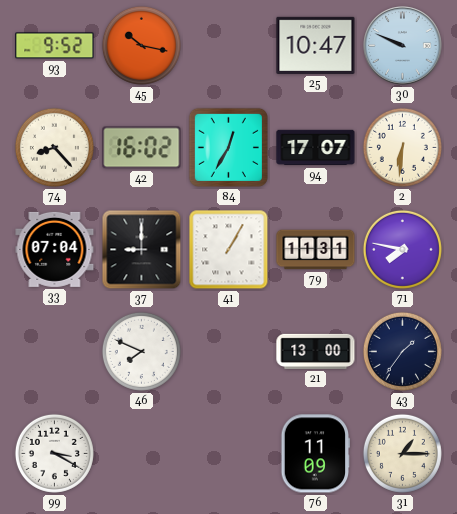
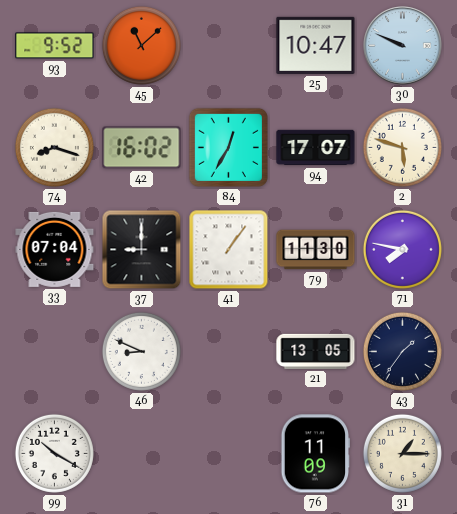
45: 10:17 -> 11:08
74: 8:23 -> 8:18
2: 6:31 -> 5:48
41: 1:05 -> 1:06
79: 11:31 -> 11:30
46: 7:49 -> 8:49
21: 13:00 -> 13:05
99: 3:20 -> 10:20
